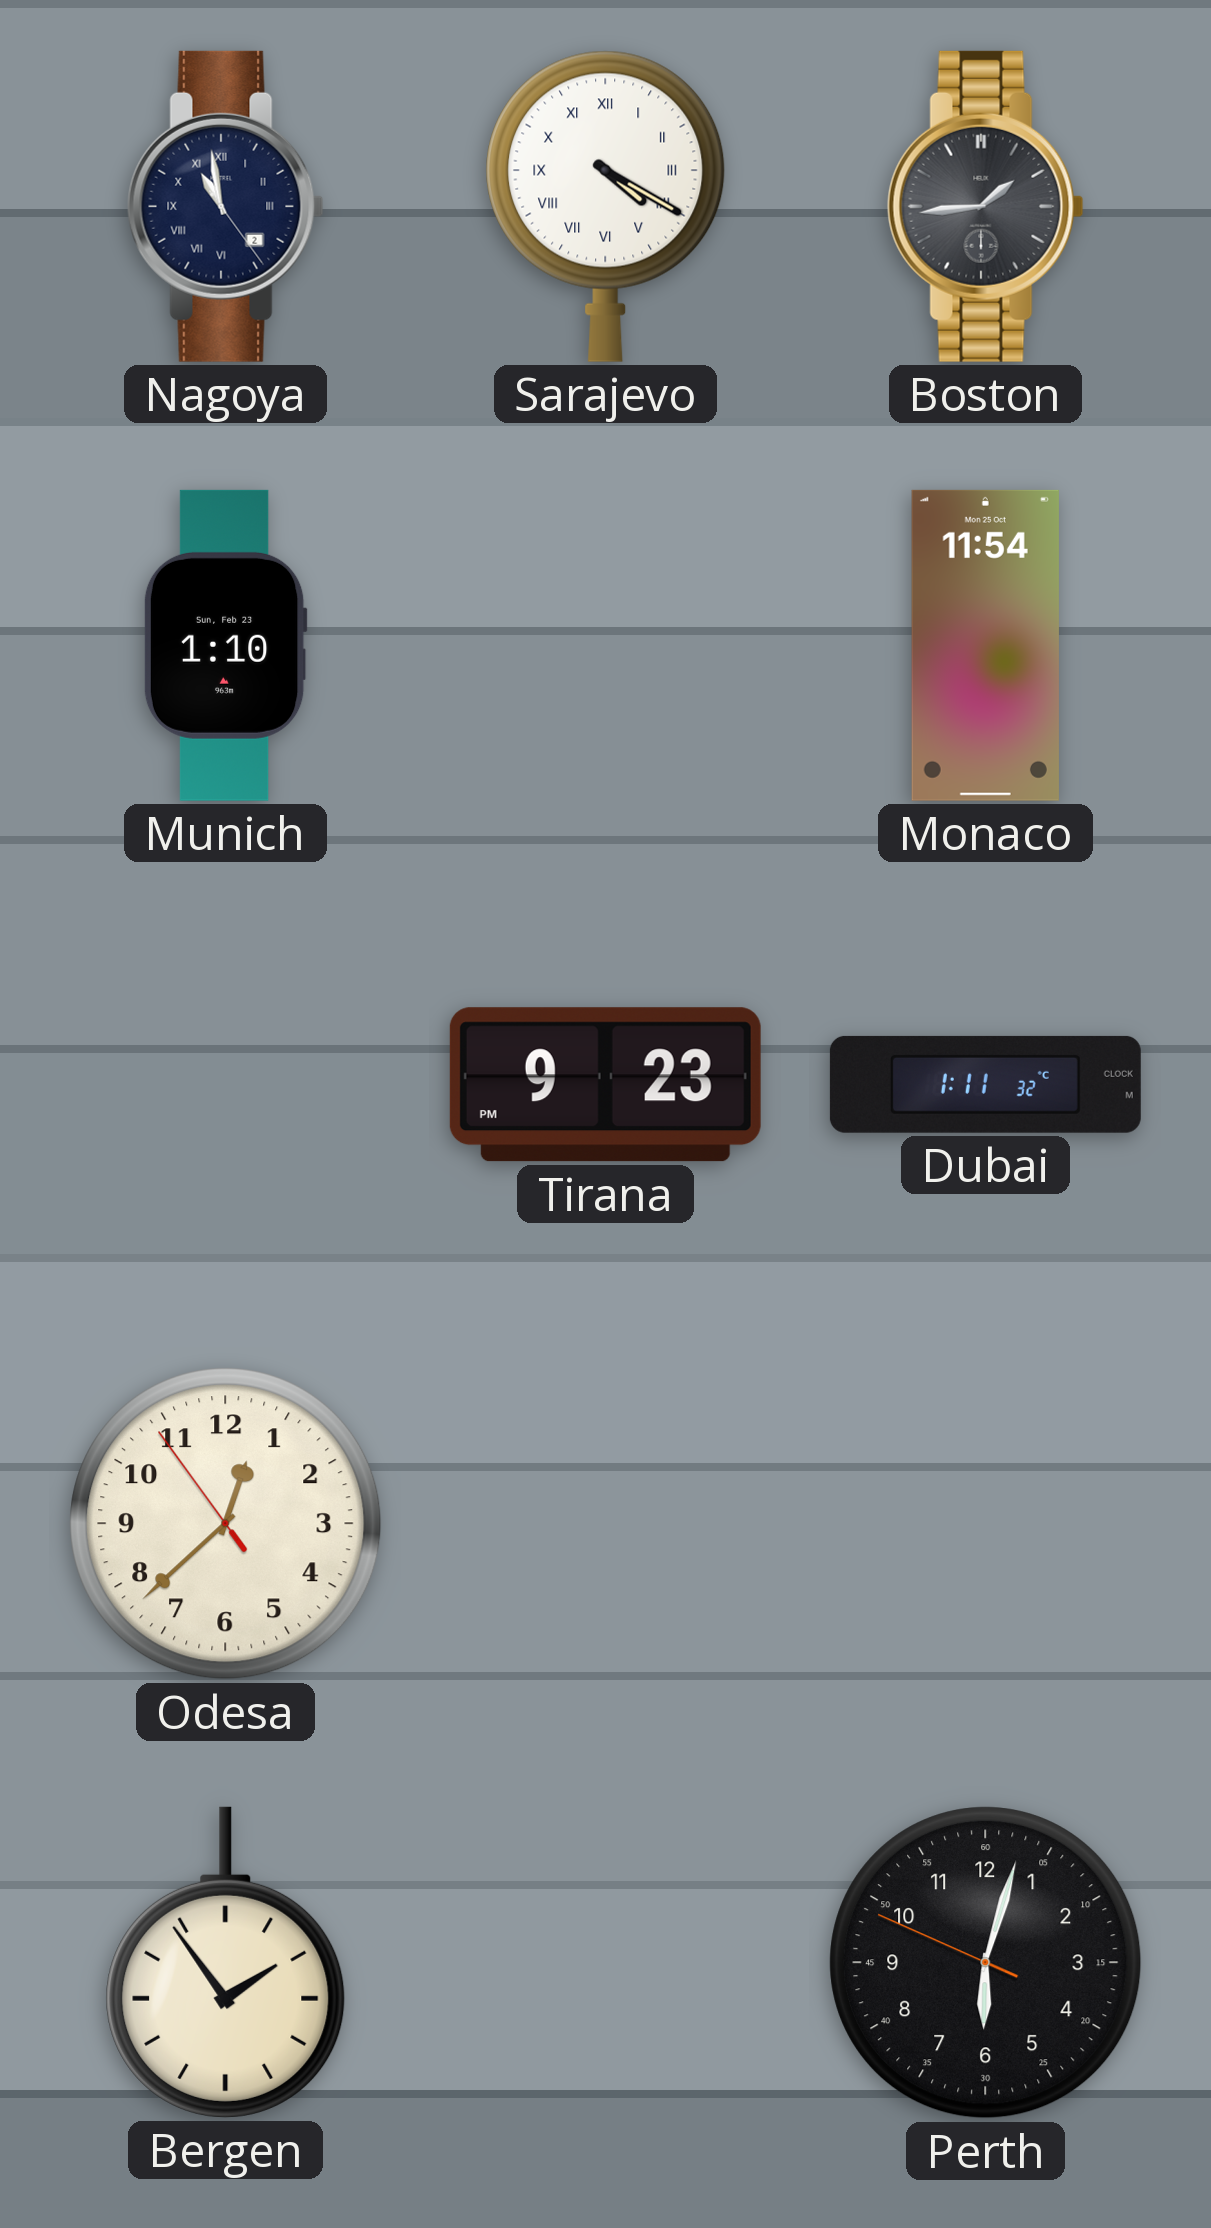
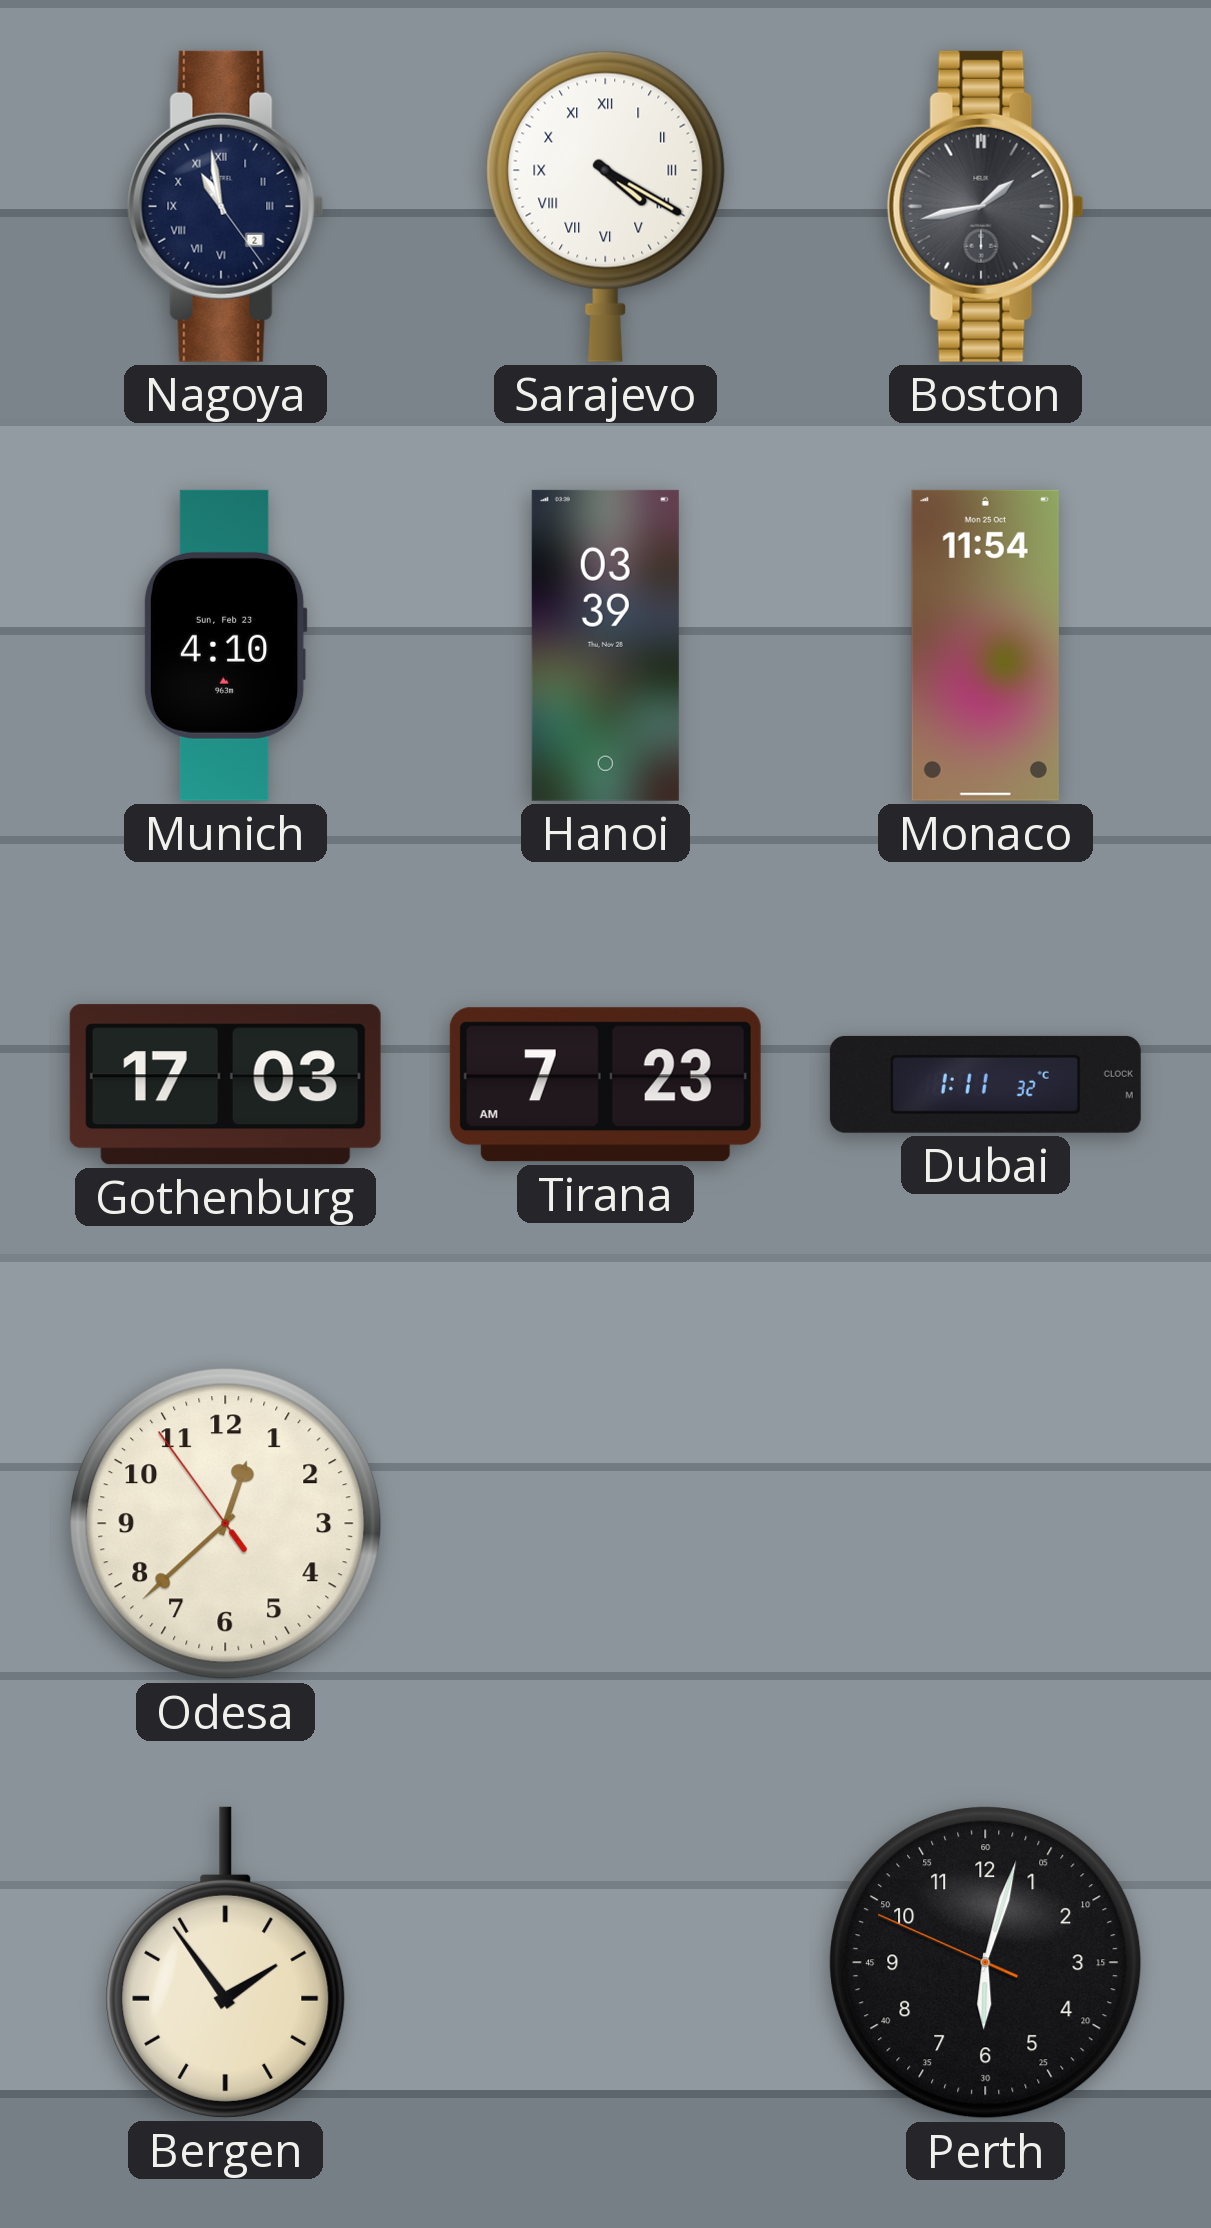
Boston: 1:44 -> 1:43
Munich: 1:10 -> 4:10
Hanoi: none -> 03:39
Gothenburg: none -> 17:03
Tirana: 9:23 -> 7:23
